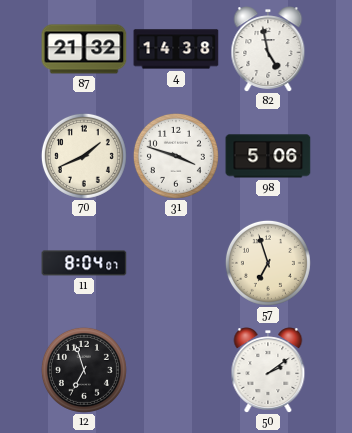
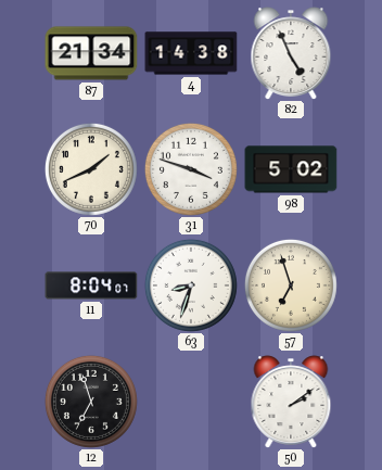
87: 21:32 -> 21:34
82: 4:58 -> 4:56
98: 5:06 -> 5:02
63: none -> 8:33
